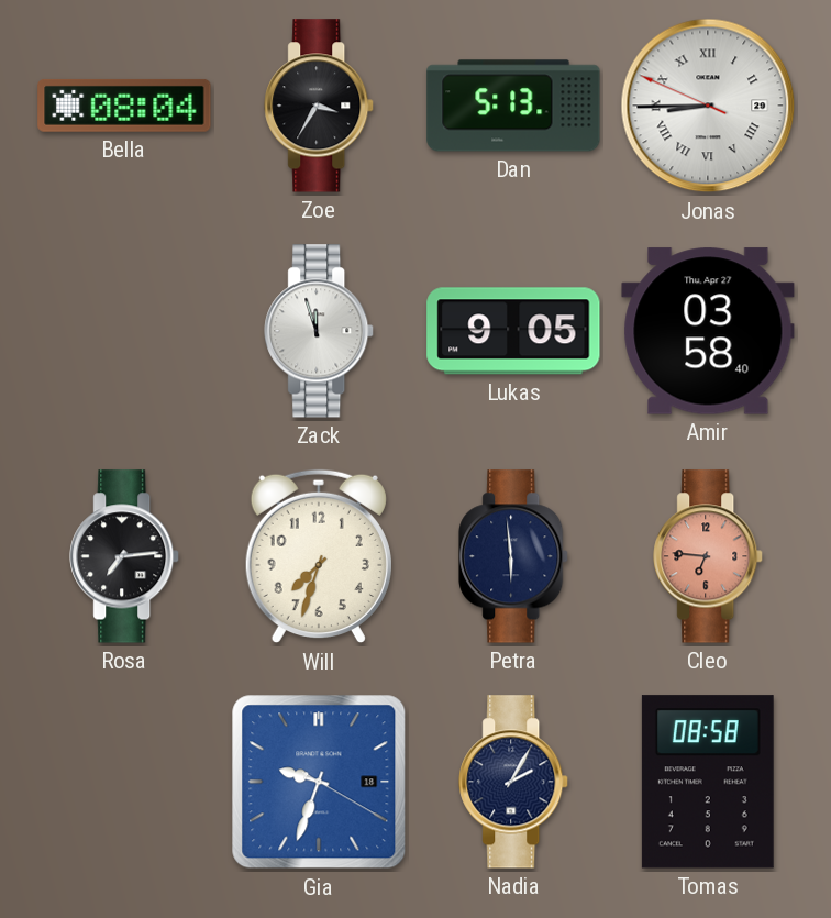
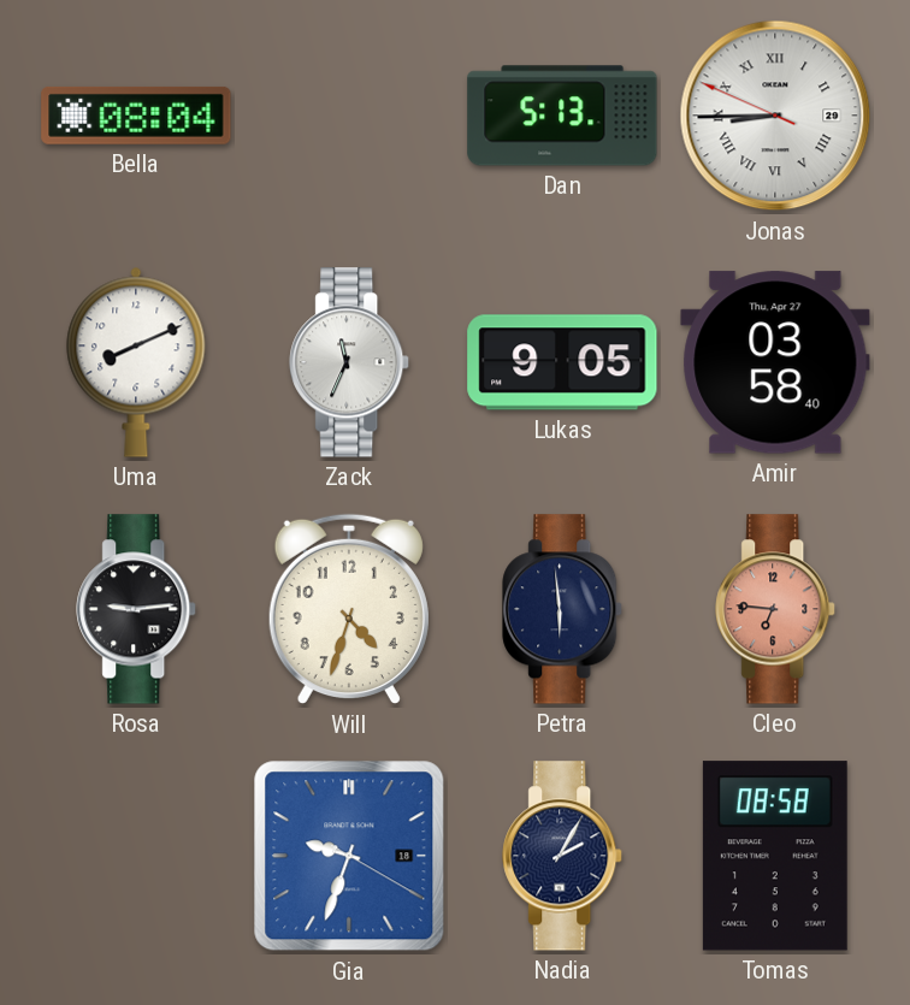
Zoe: 3:35 -> none
Uma: none -> 8:11
Zack: 11:57 -> 11:34
Rosa: 7:14 -> 9:14
Will: 7:33 -> 4:33
